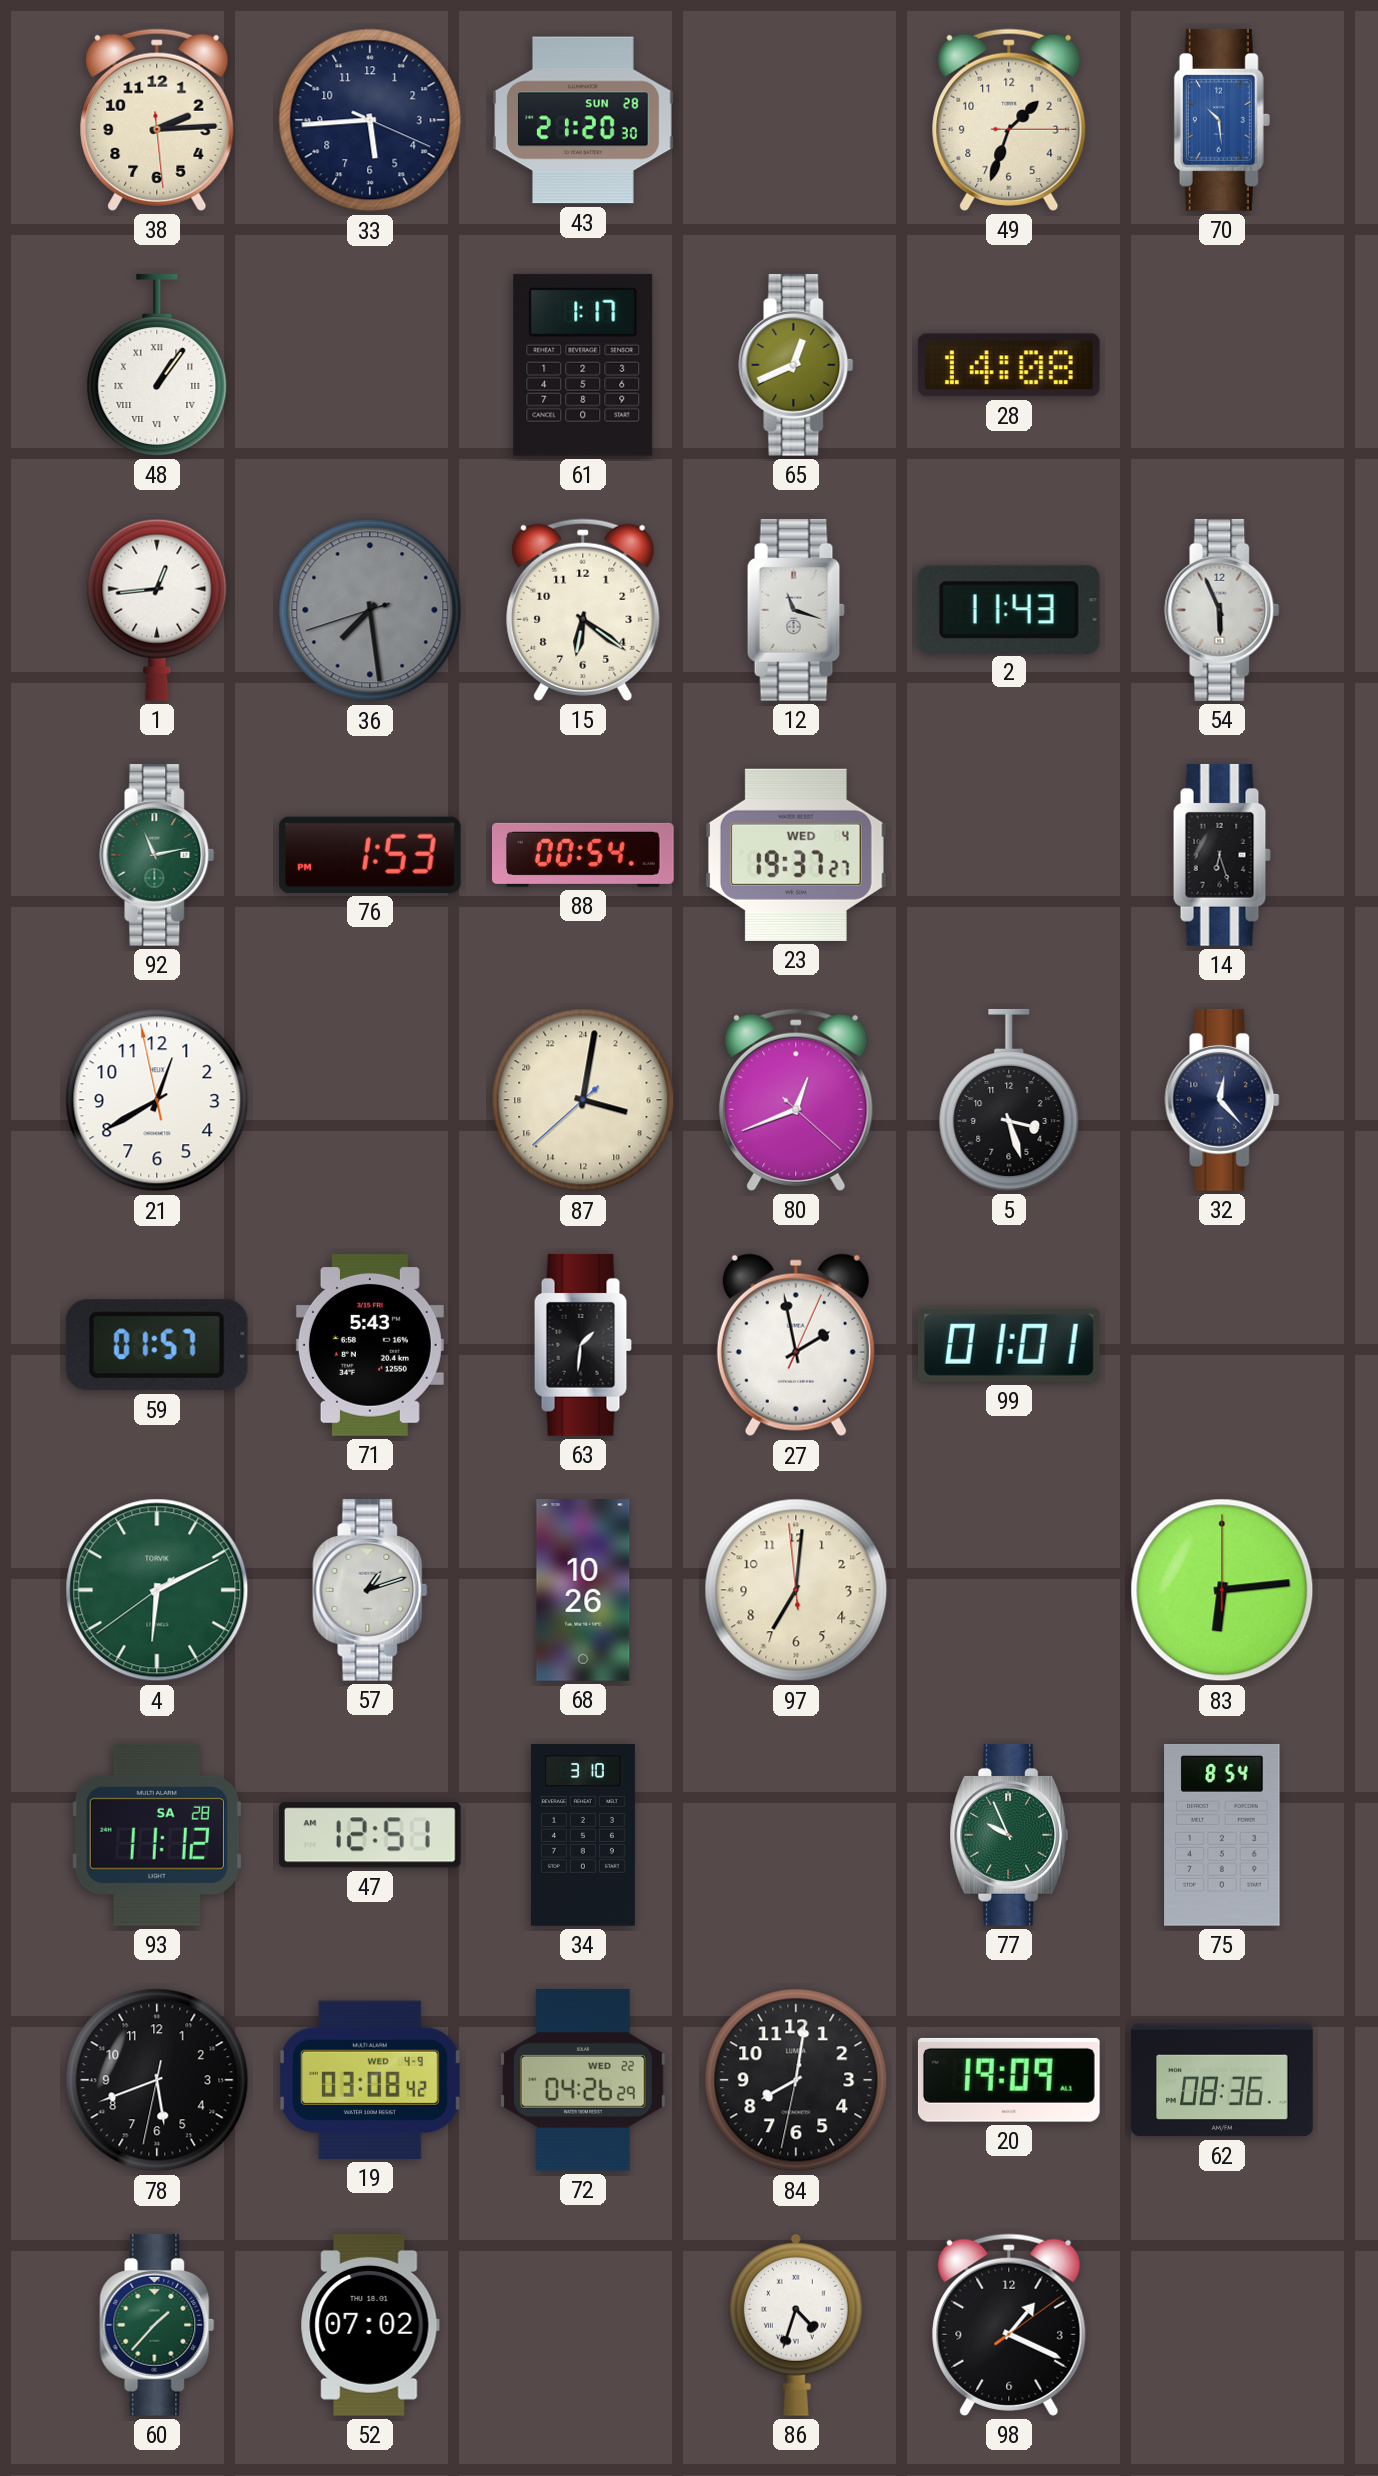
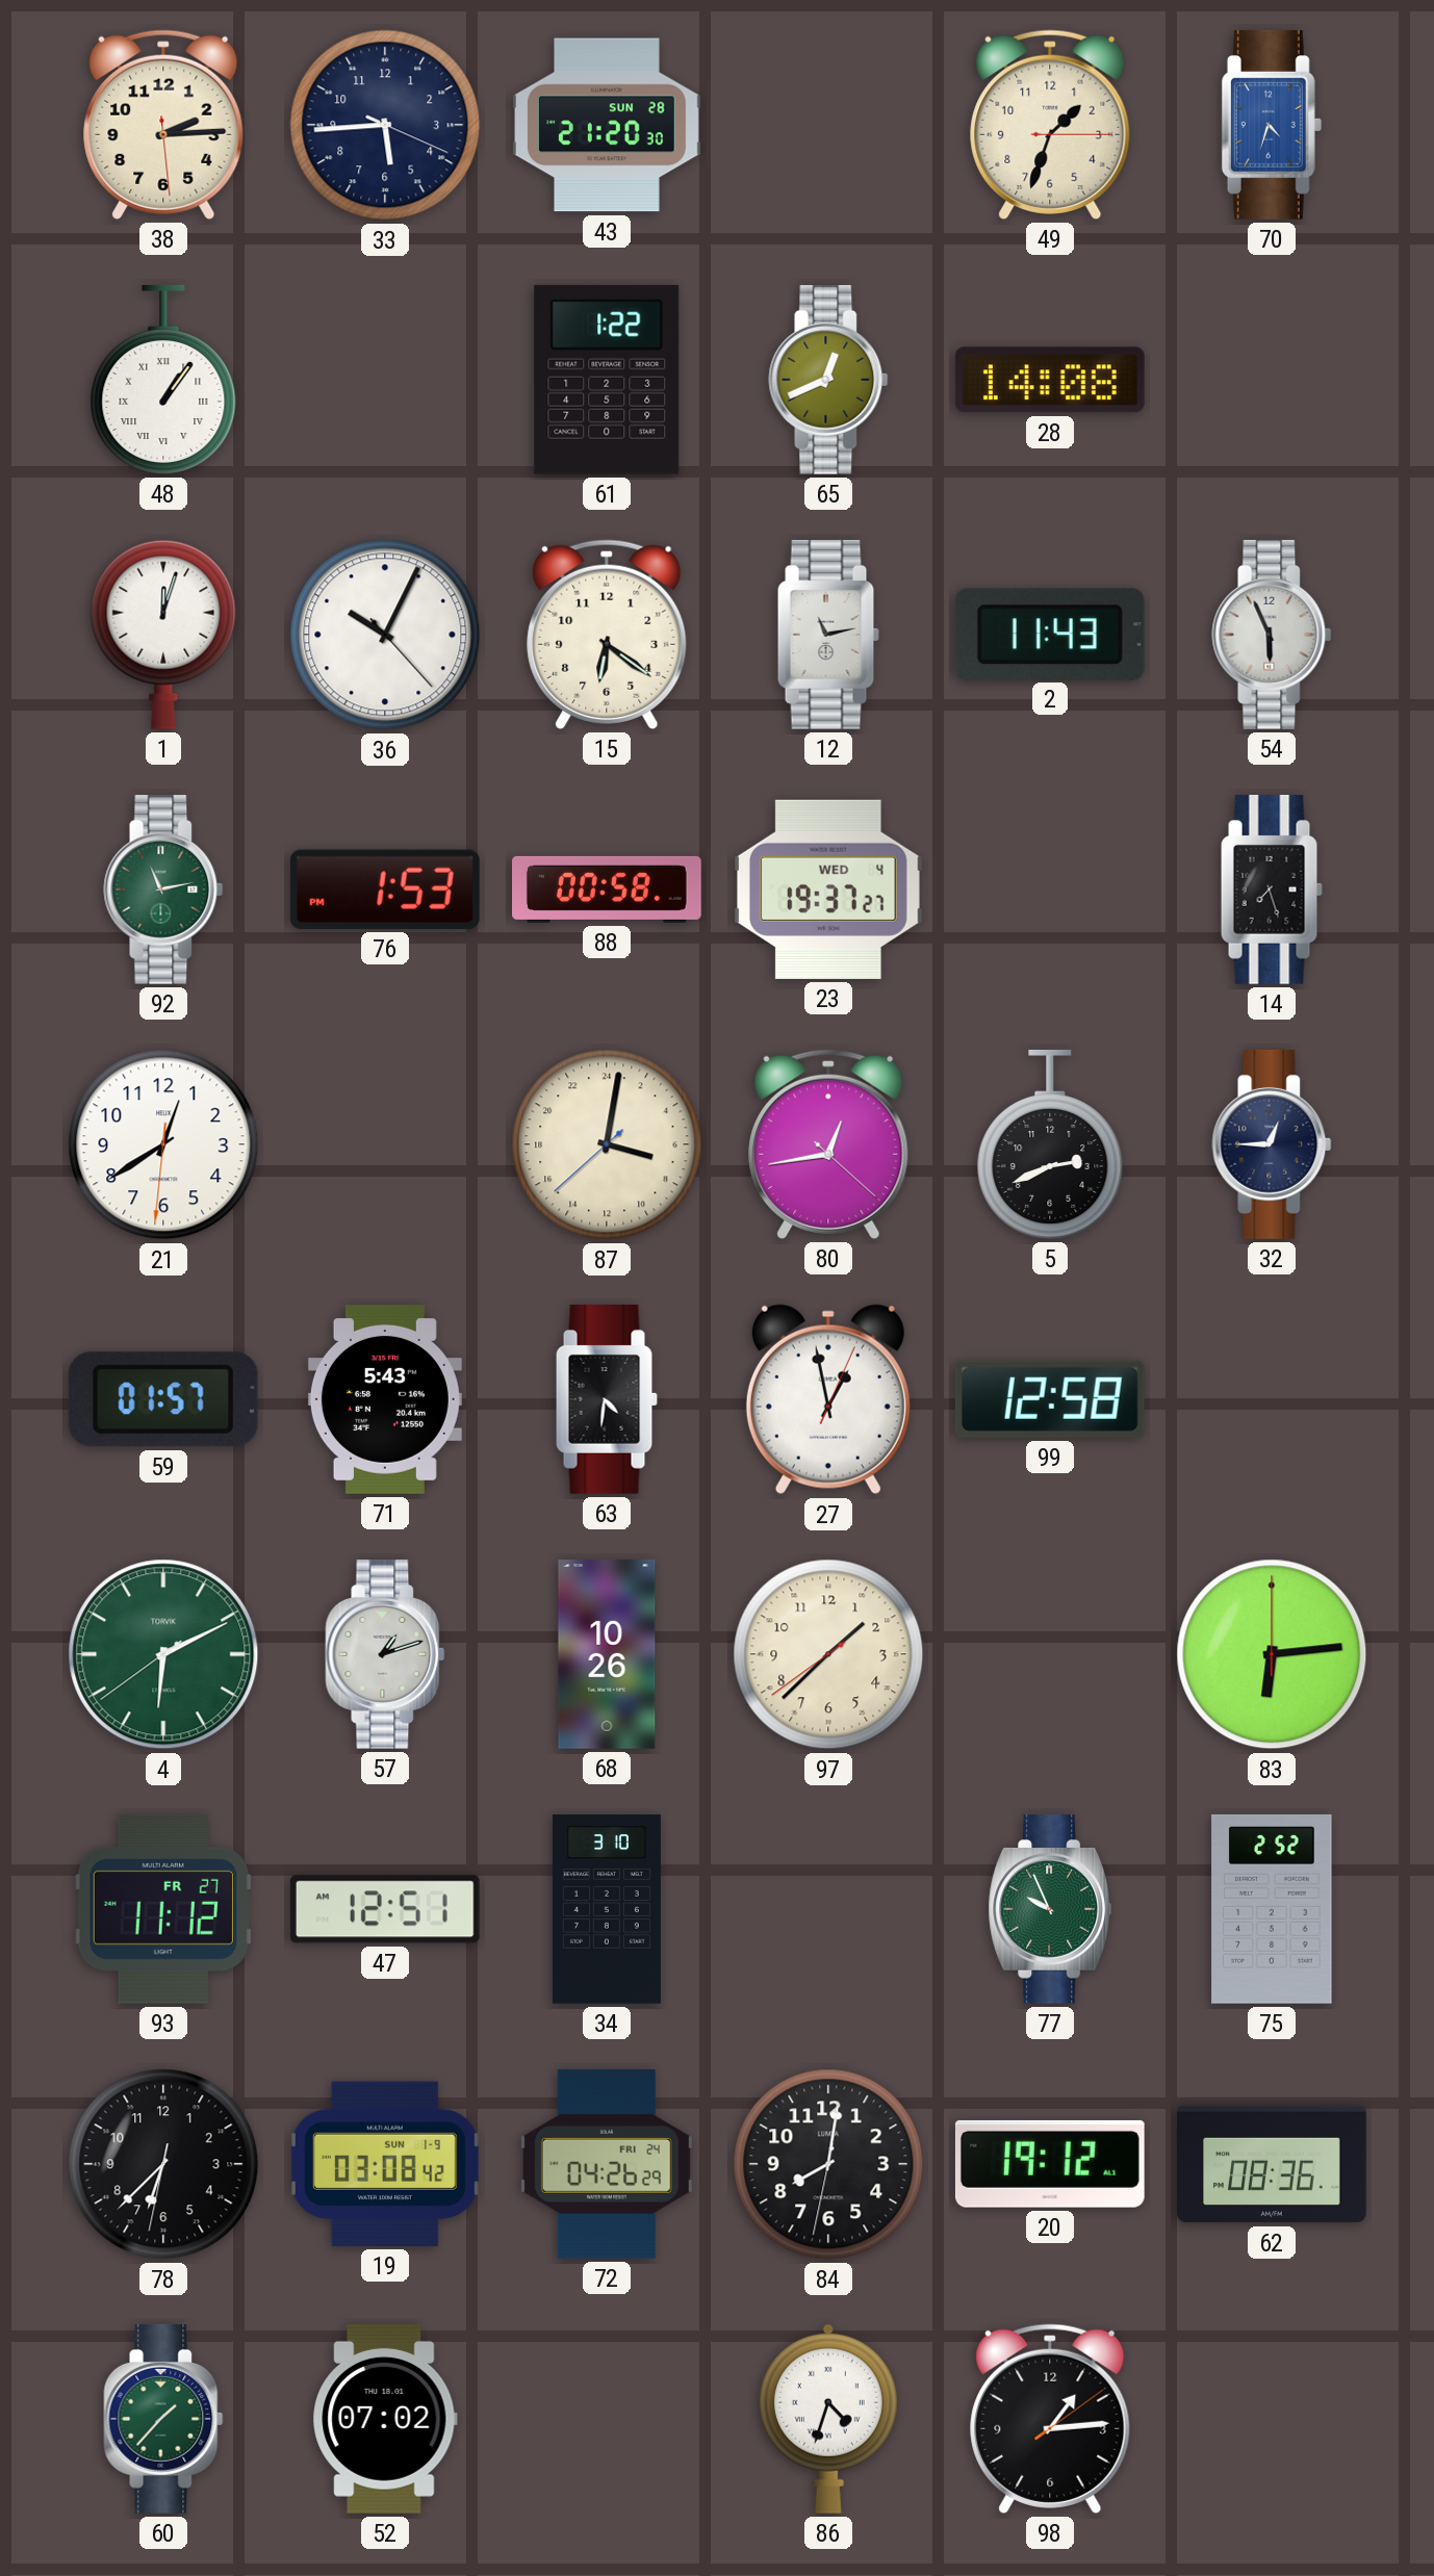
70: 10:29 -> 4:33
61: 1:17 -> 1:22
1: 12:44 -> 12:03
36: 7:28 -> 10:04
36 dial: grey -> white
12: 11:18 -> 11:13
88: 00:54 -> 00:58
14: 6:27 -> 7:27
21: 12:39:58 -> 12:39:31
80: 12:41 -> 12:43
5: 3:27 -> 2:41
32: 12:23 -> 12:45
63: 1:31 -> 4:31
27: 1:58 -> 12:58
99: 01:01 -> 12:58
97: 7:00 -> 1:37
93 date: SA 28 -> FR 27
75: 8:54 -> 2:52
78: 5:41 -> 6:37
19 date: WED 4-9 -> SUN 1-9
72 date: WED 22 -> FRI 24
20: 19:09 -> 19:12
98: 1:19 -> 1:14
